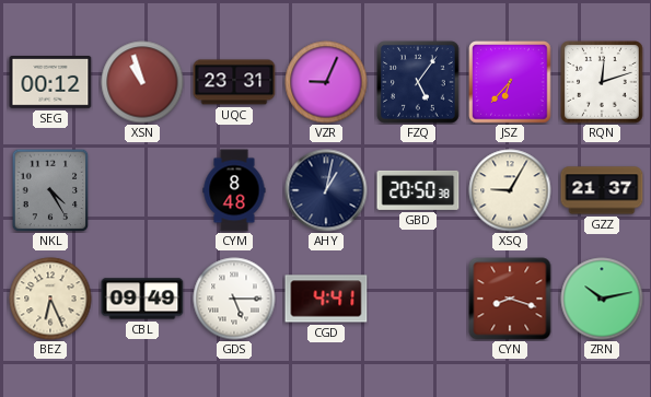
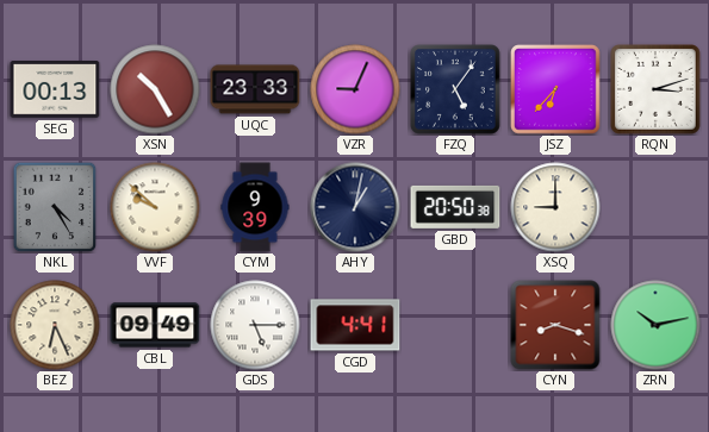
SEG: 00:12 -> 00:13
XSN: 10:57 -> 10:25
UQC: 23:31 -> 23:33
RQN: 12:12 -> 3:12
VVF: none -> 9:52
CYM: 8:48 -> 9:39
XSQ: 9:05 -> 9:00
GZZ: 21:37 -> none
